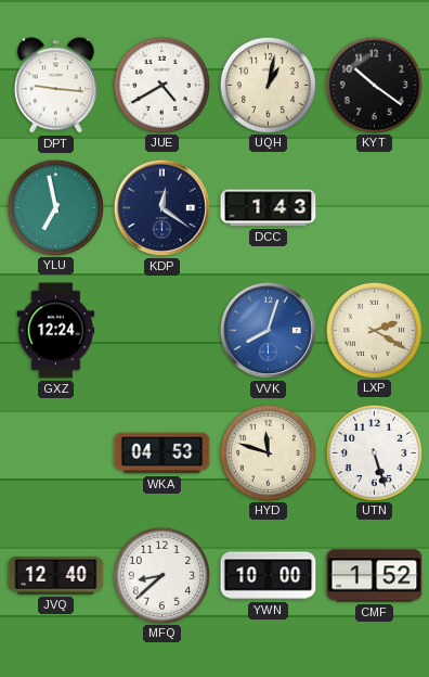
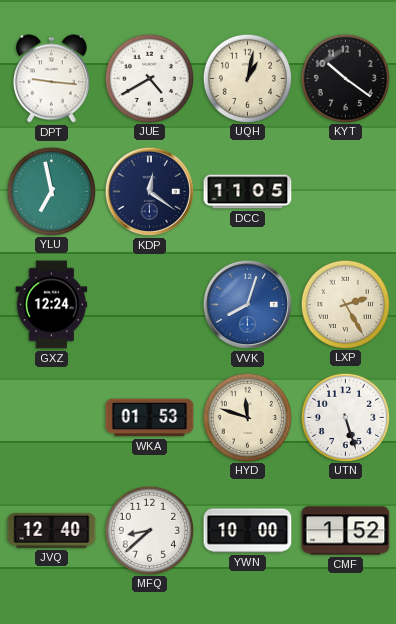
DCC: 1:43 -> 11:05
LXP: 2:20 -> 2:25
WKA: 04:53 -> 01:53
